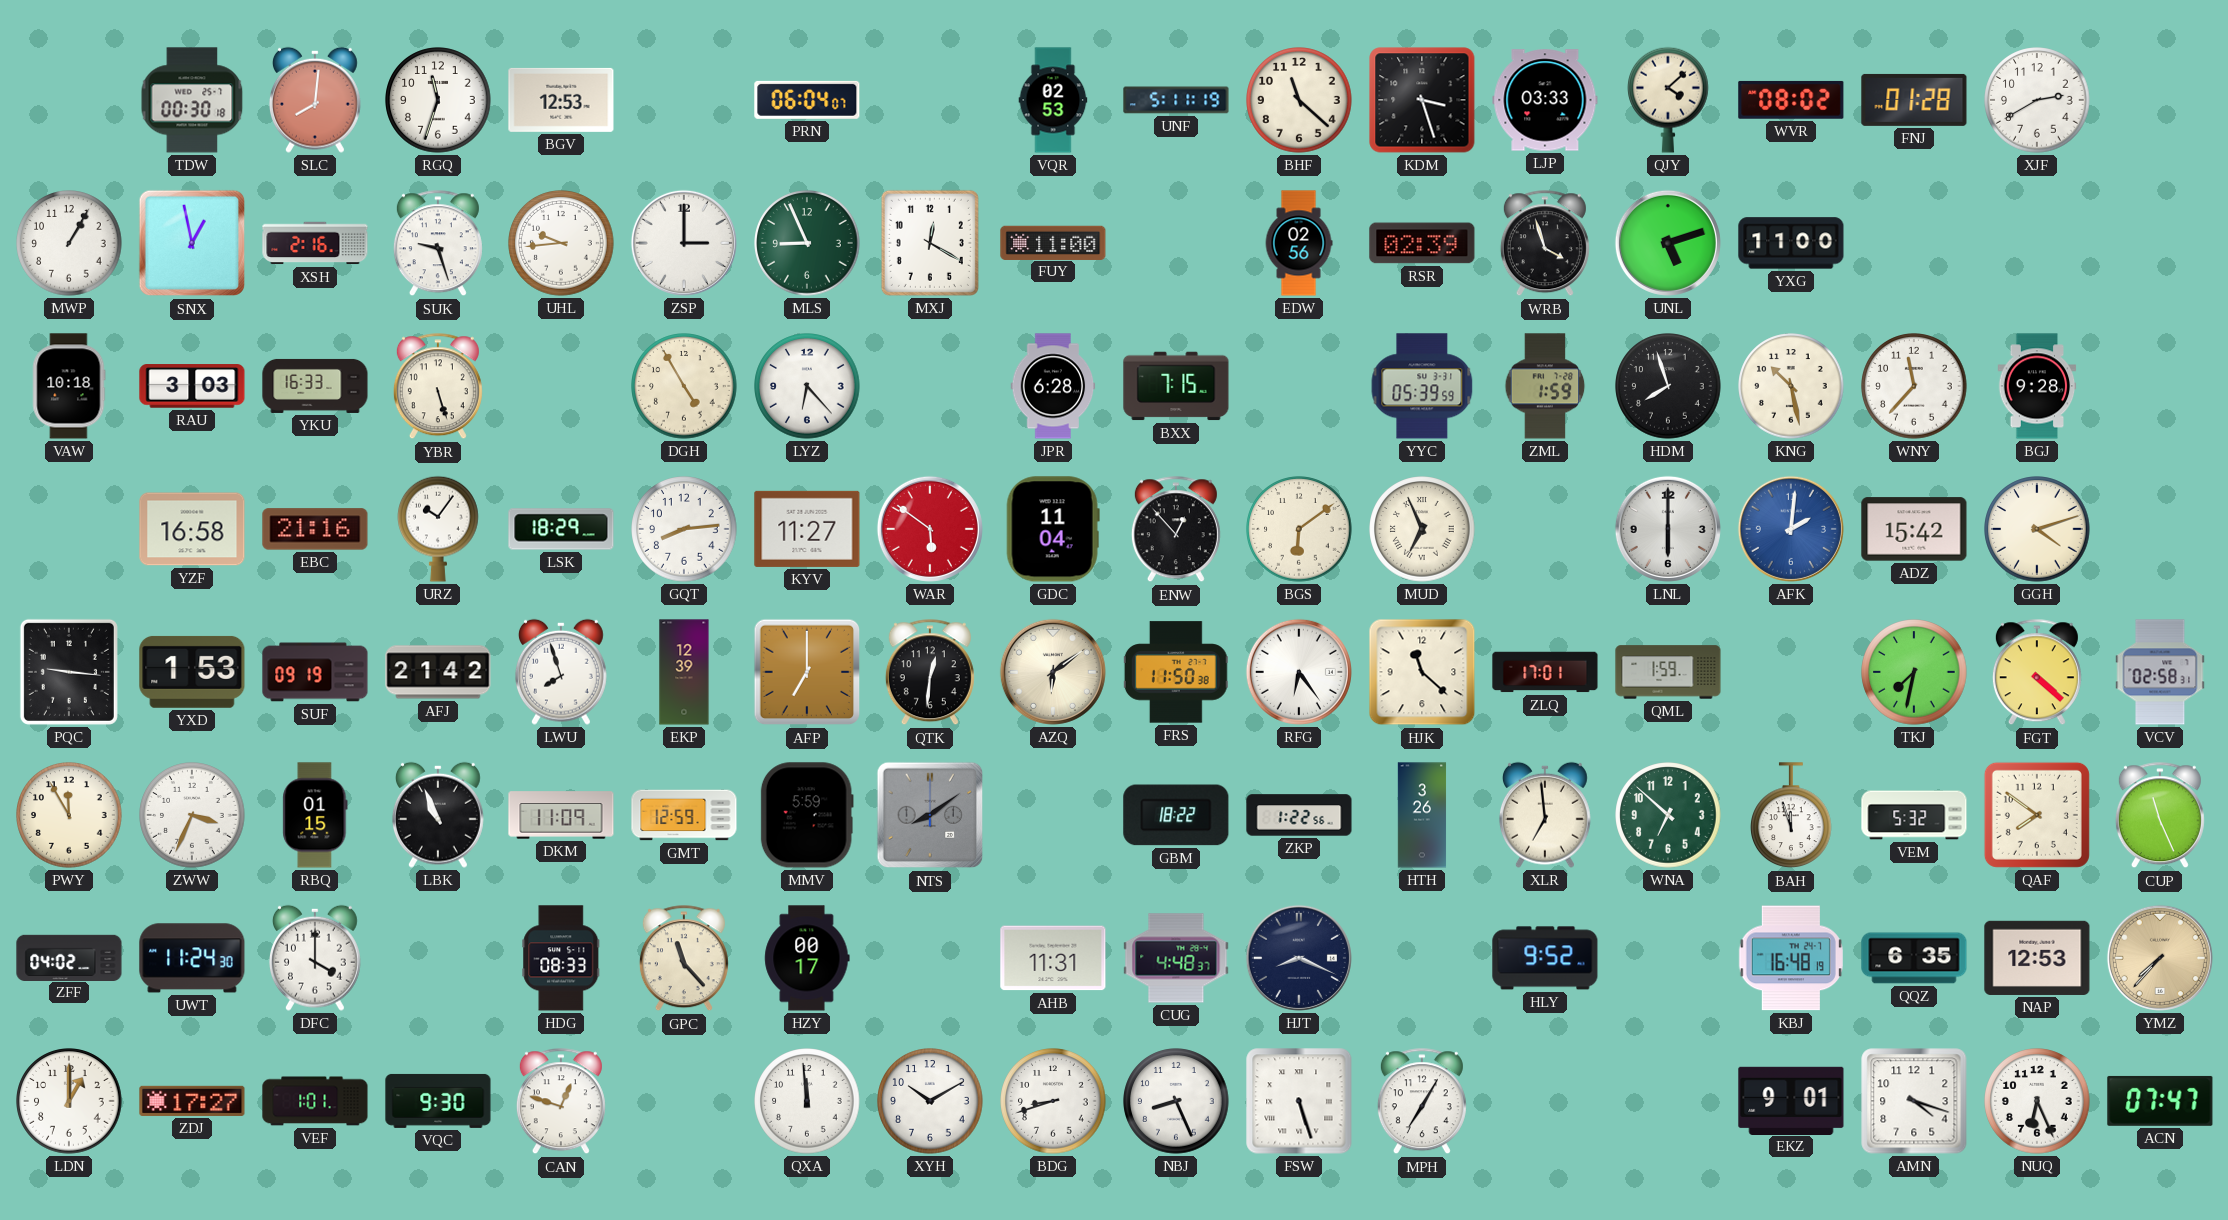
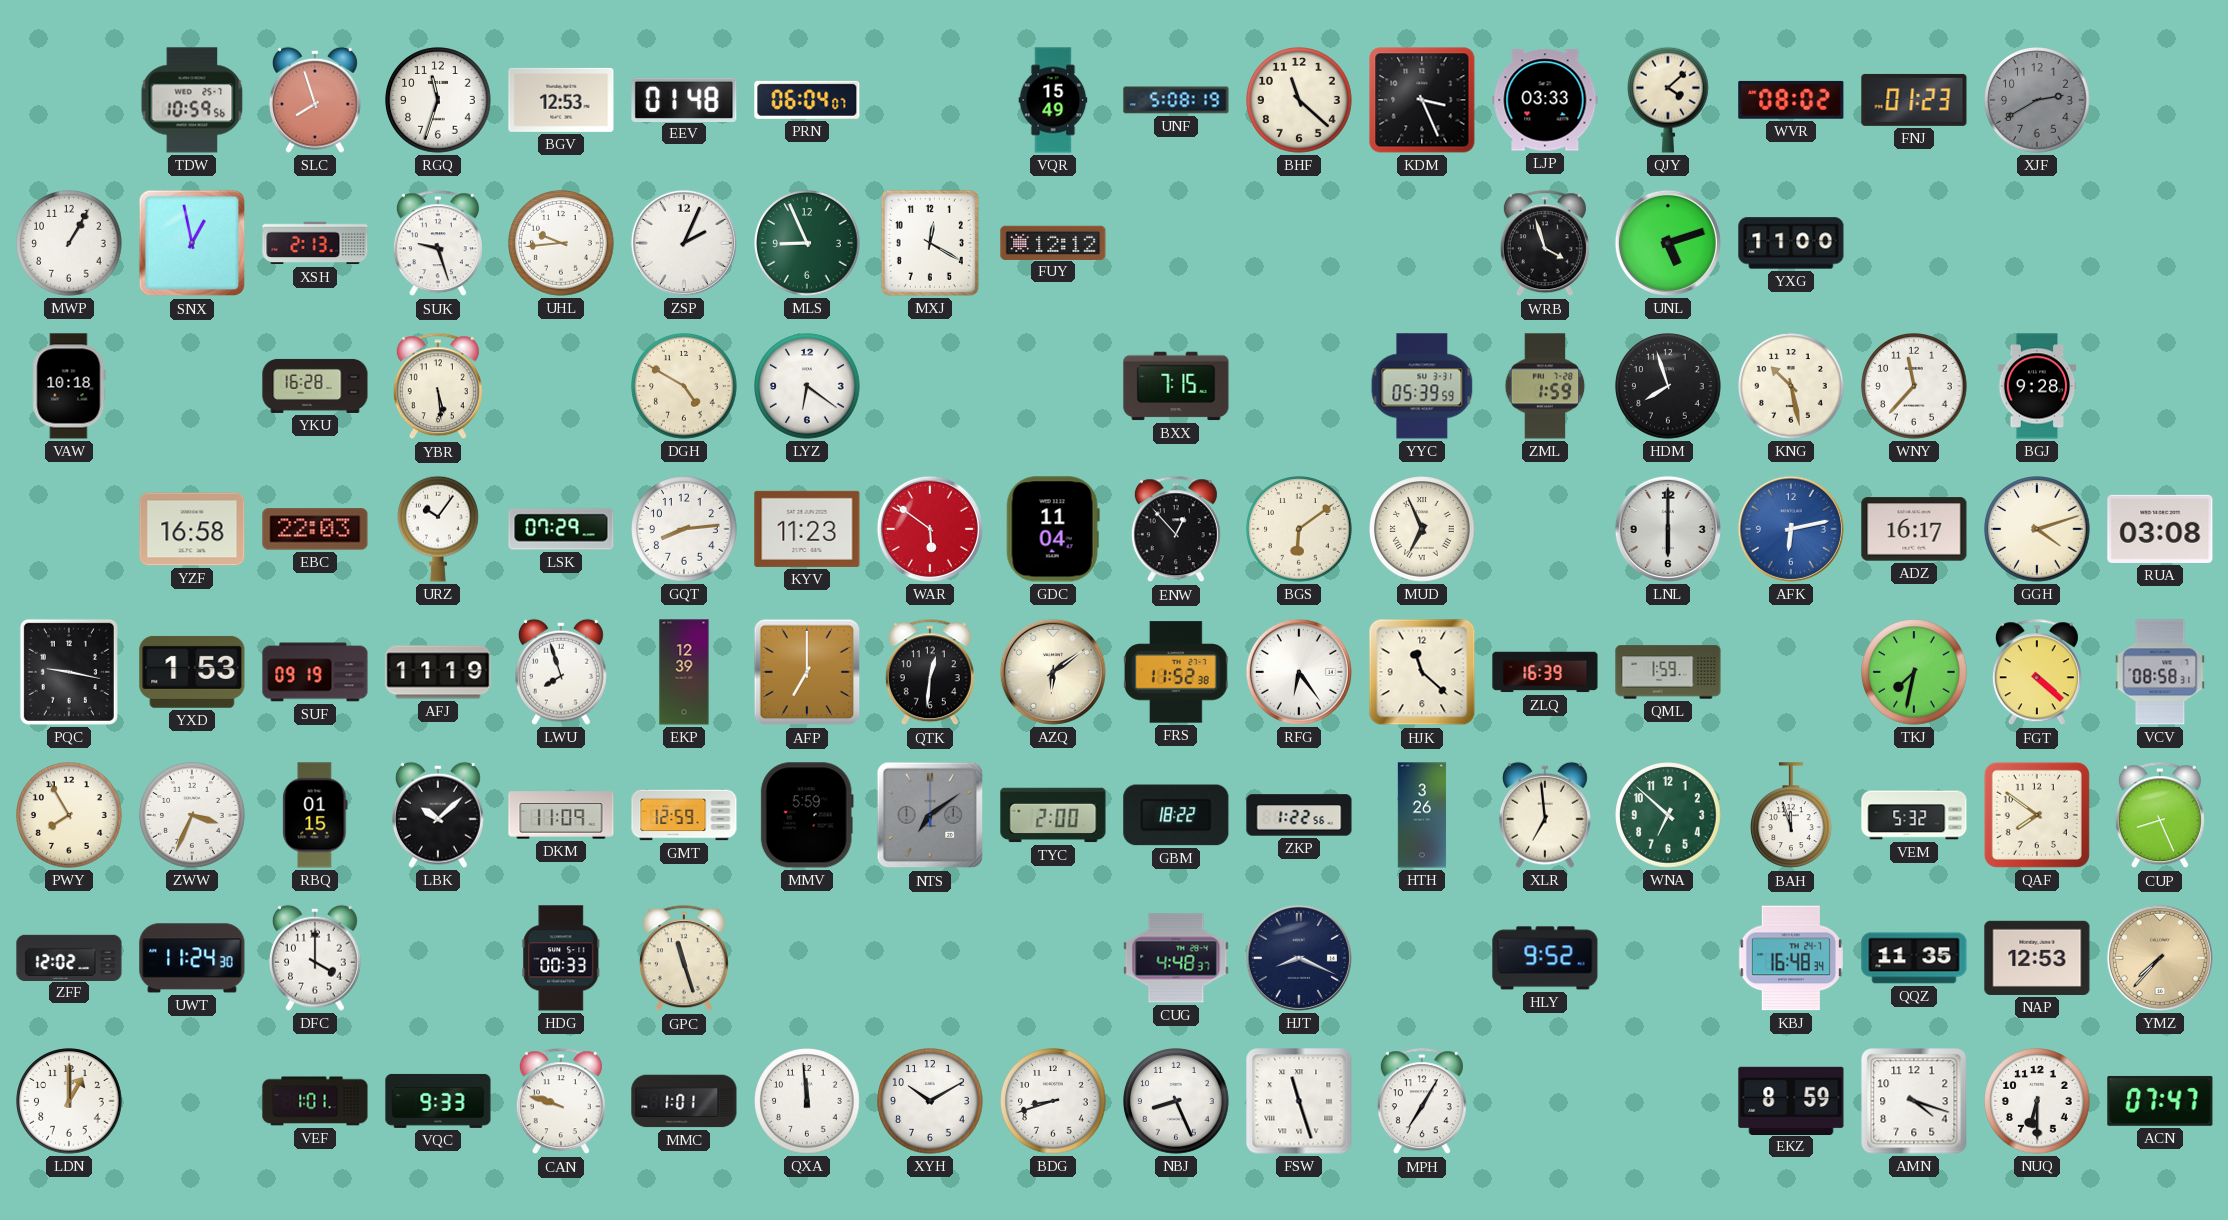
TDW: 00:30 -> 10:59
SLC: 8:01 -> 7:57
EEV: none -> 01:48
VQR: 02:53 -> 15:49
UNF: 5:11 -> 5:08
KDM: 3:27 -> 3:26
FNJ: 01:28 -> 01:23
XJF dial: white -> grey
XSH: 2:16 -> 2:13
ZSP: 3:00 -> 2:04
FUY: 11:00 -> 12:12
EDW: 02:56 -> none
RSR: 02:39 -> none
RAU: 3:03 -> none
YKU: 16:33 -> 16:28
YBR: 5:27 -> 5:29
DGH: 4:55 -> 4:50
LYZ: 6:23 -> 6:21
JPR: 6:28 -> none
EBC: 21:16 -> 22:03
LSK: 18:29 -> 07:29
KYV: 11:27 -> 11:23
AFK: 2:01 -> 6:13
ADZ: 15:42 -> 16:17
RUA: none -> 03:08
PQC: 9:16 -> 9:17
AFJ: 21:42 -> 11:19
FRS: 11:50 -> 11:52
ZLQ: 17:01 -> 16:39
VCV: 02:58 -> 08:58
PWY: 11:55 -> 7:55
LBK: 10:56 -> 10:08
NTS: 8:09 -> 7:09
TYC: none -> 2:00
CUP: 11:26 -> 8:26
ZFF: 04:02 -> 12:02
HDG: 08:33 -> 00:33
GPC: 11:23 -> 11:27
HZY: 00:17 -> none
AHB: 11:31 -> none
KBJ: 16:48:19 -> 16:48:34
QQZ: 6:35 -> 11:35
ZDJ: 17:27 -> none
VQC: 9:30 -> 9:33
CAN: 12:48 -> 9:48
MMC: none -> 1:01
FSW: 5:27 -> 11:27
EKZ: 9:01 -> 8:59
NUQ: 6:26 -> 6:30
